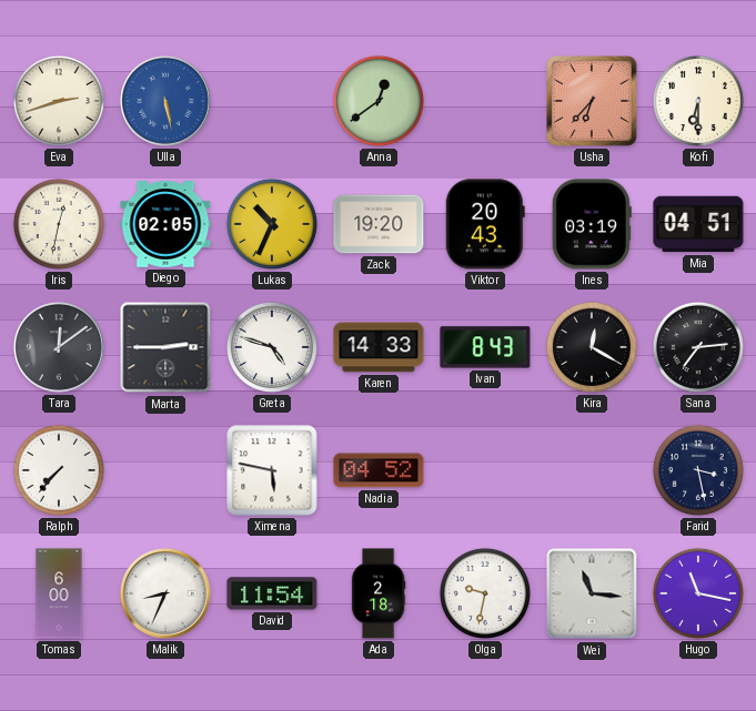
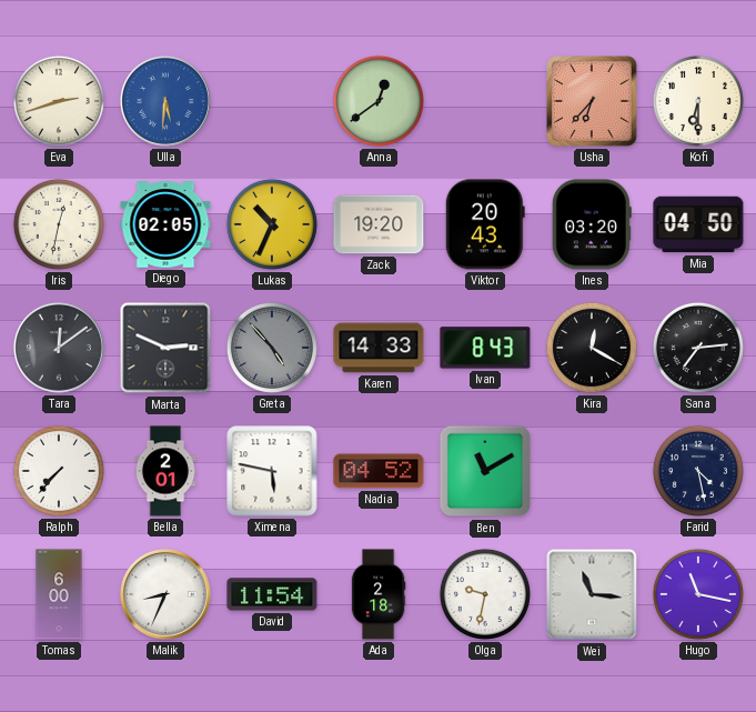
Ulla: 5:28 -> 5:31
Ines: 03:19 -> 03:20
Mia: 04:51 -> 04:50
Marta: 2:45 -> 2:49
Greta: 4:48 -> 4:53
Greta dial: white -> grey
Bella: none -> 2:01
Ben: none -> 11:10
Farid: 3:28 -> 4:28
